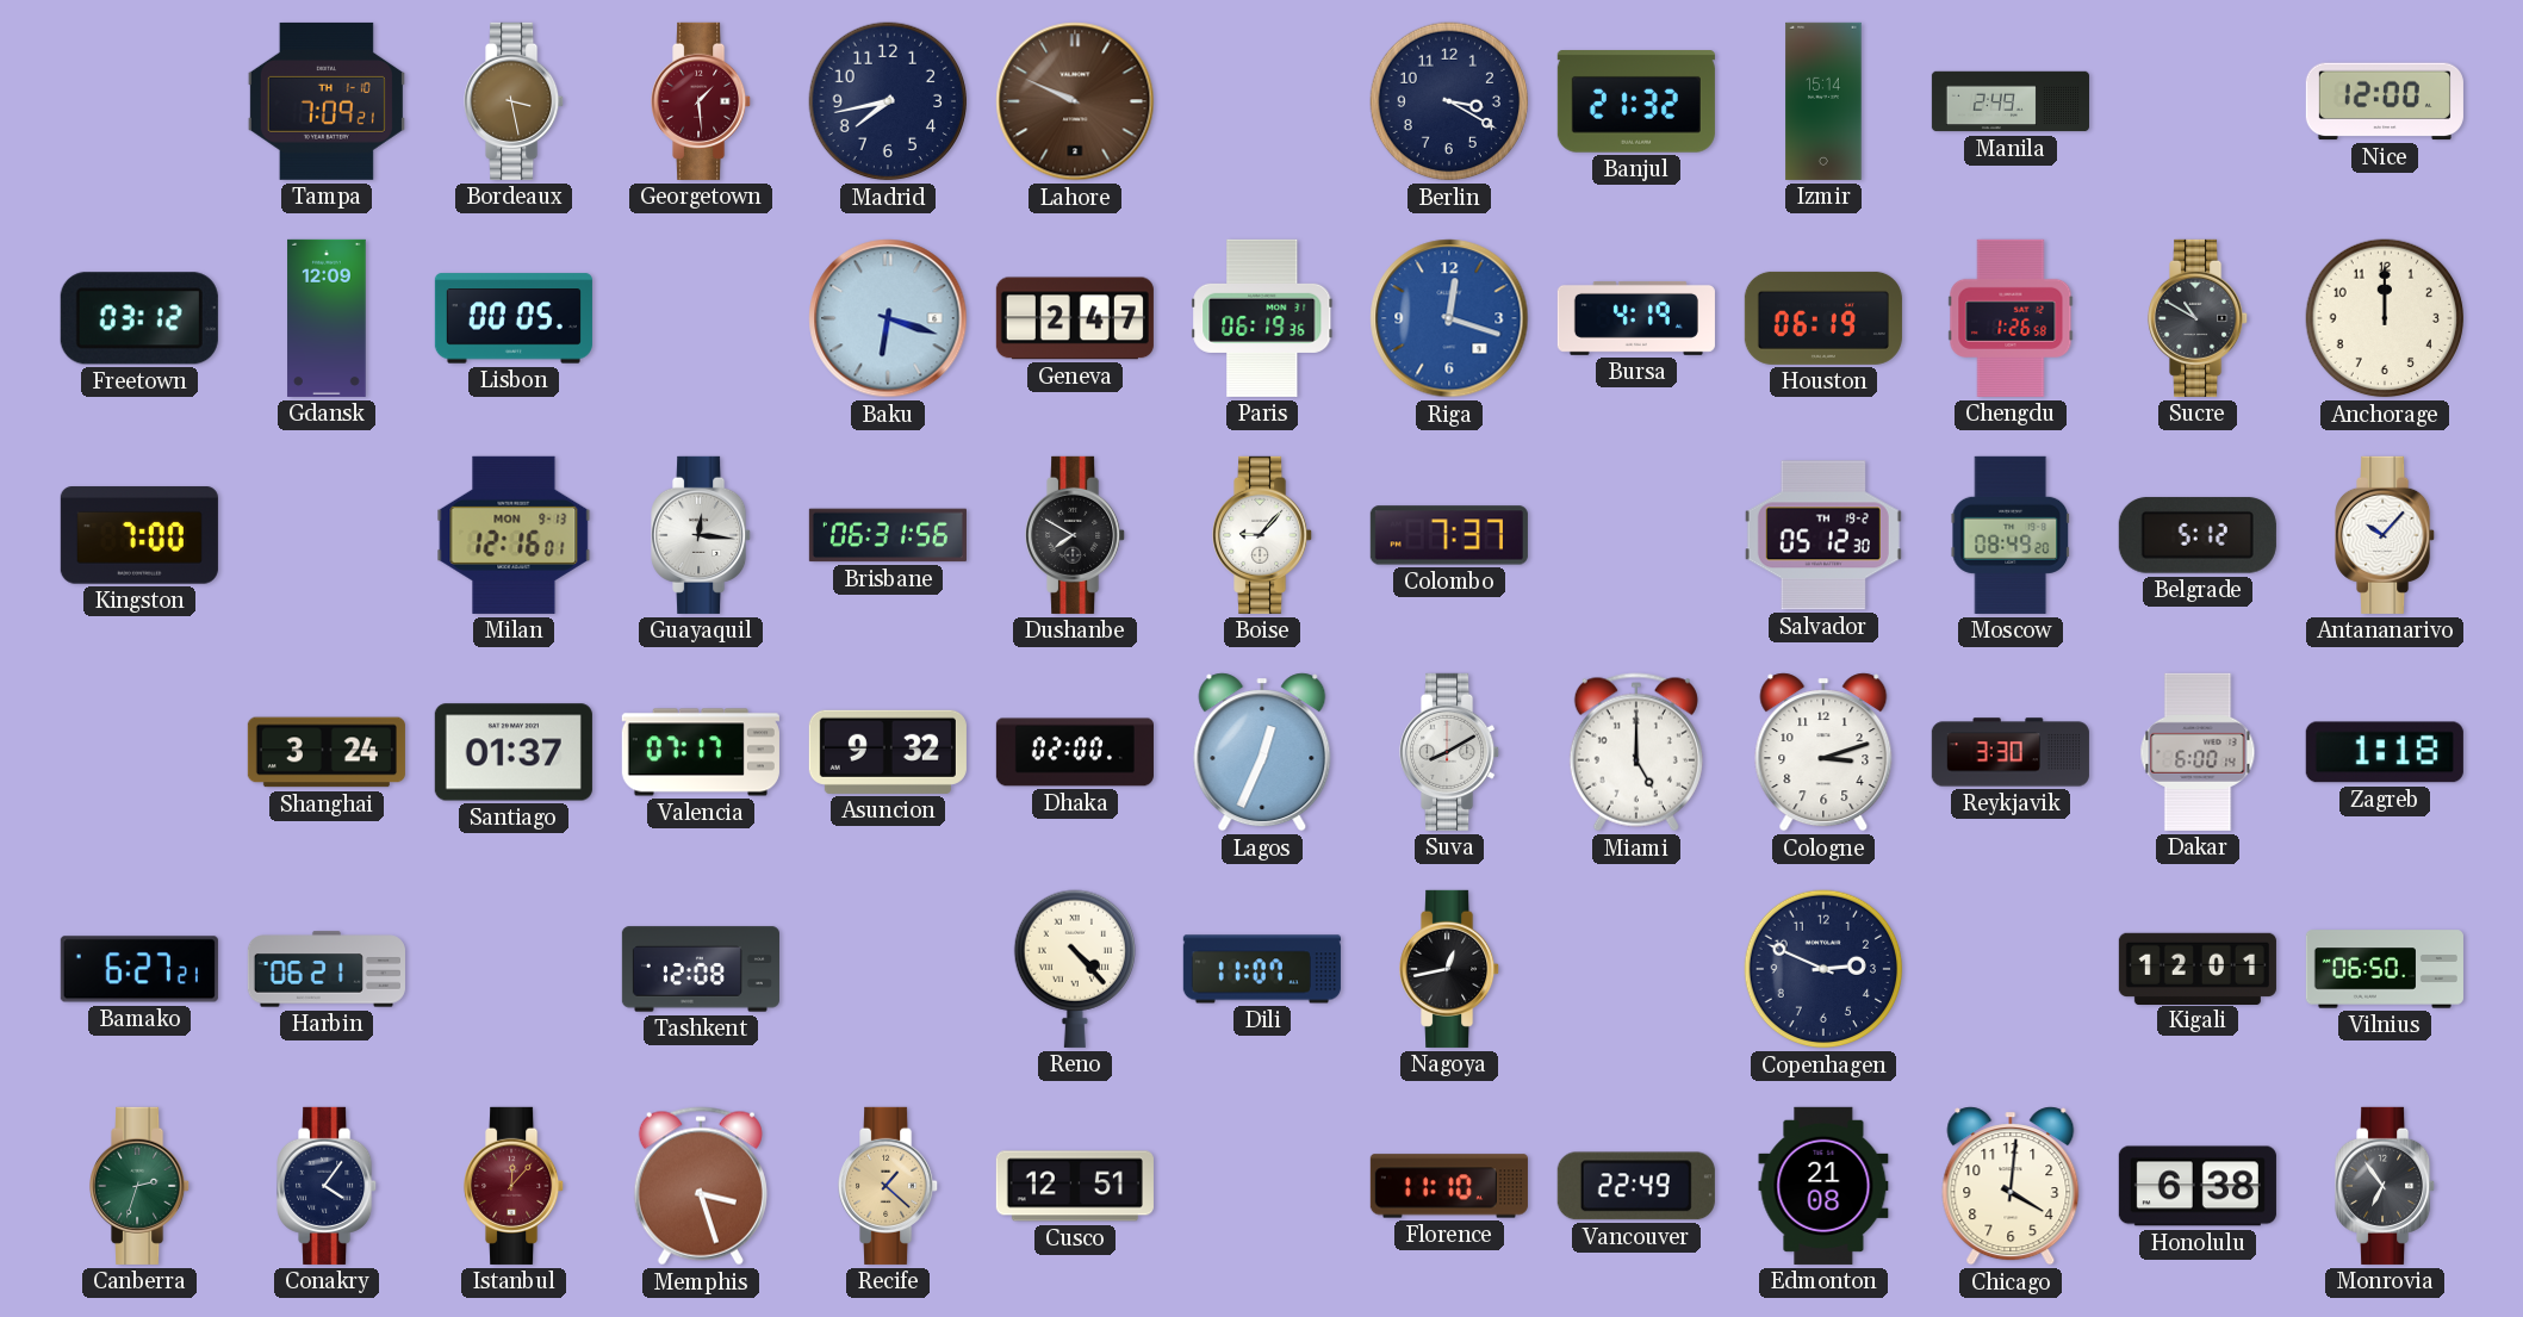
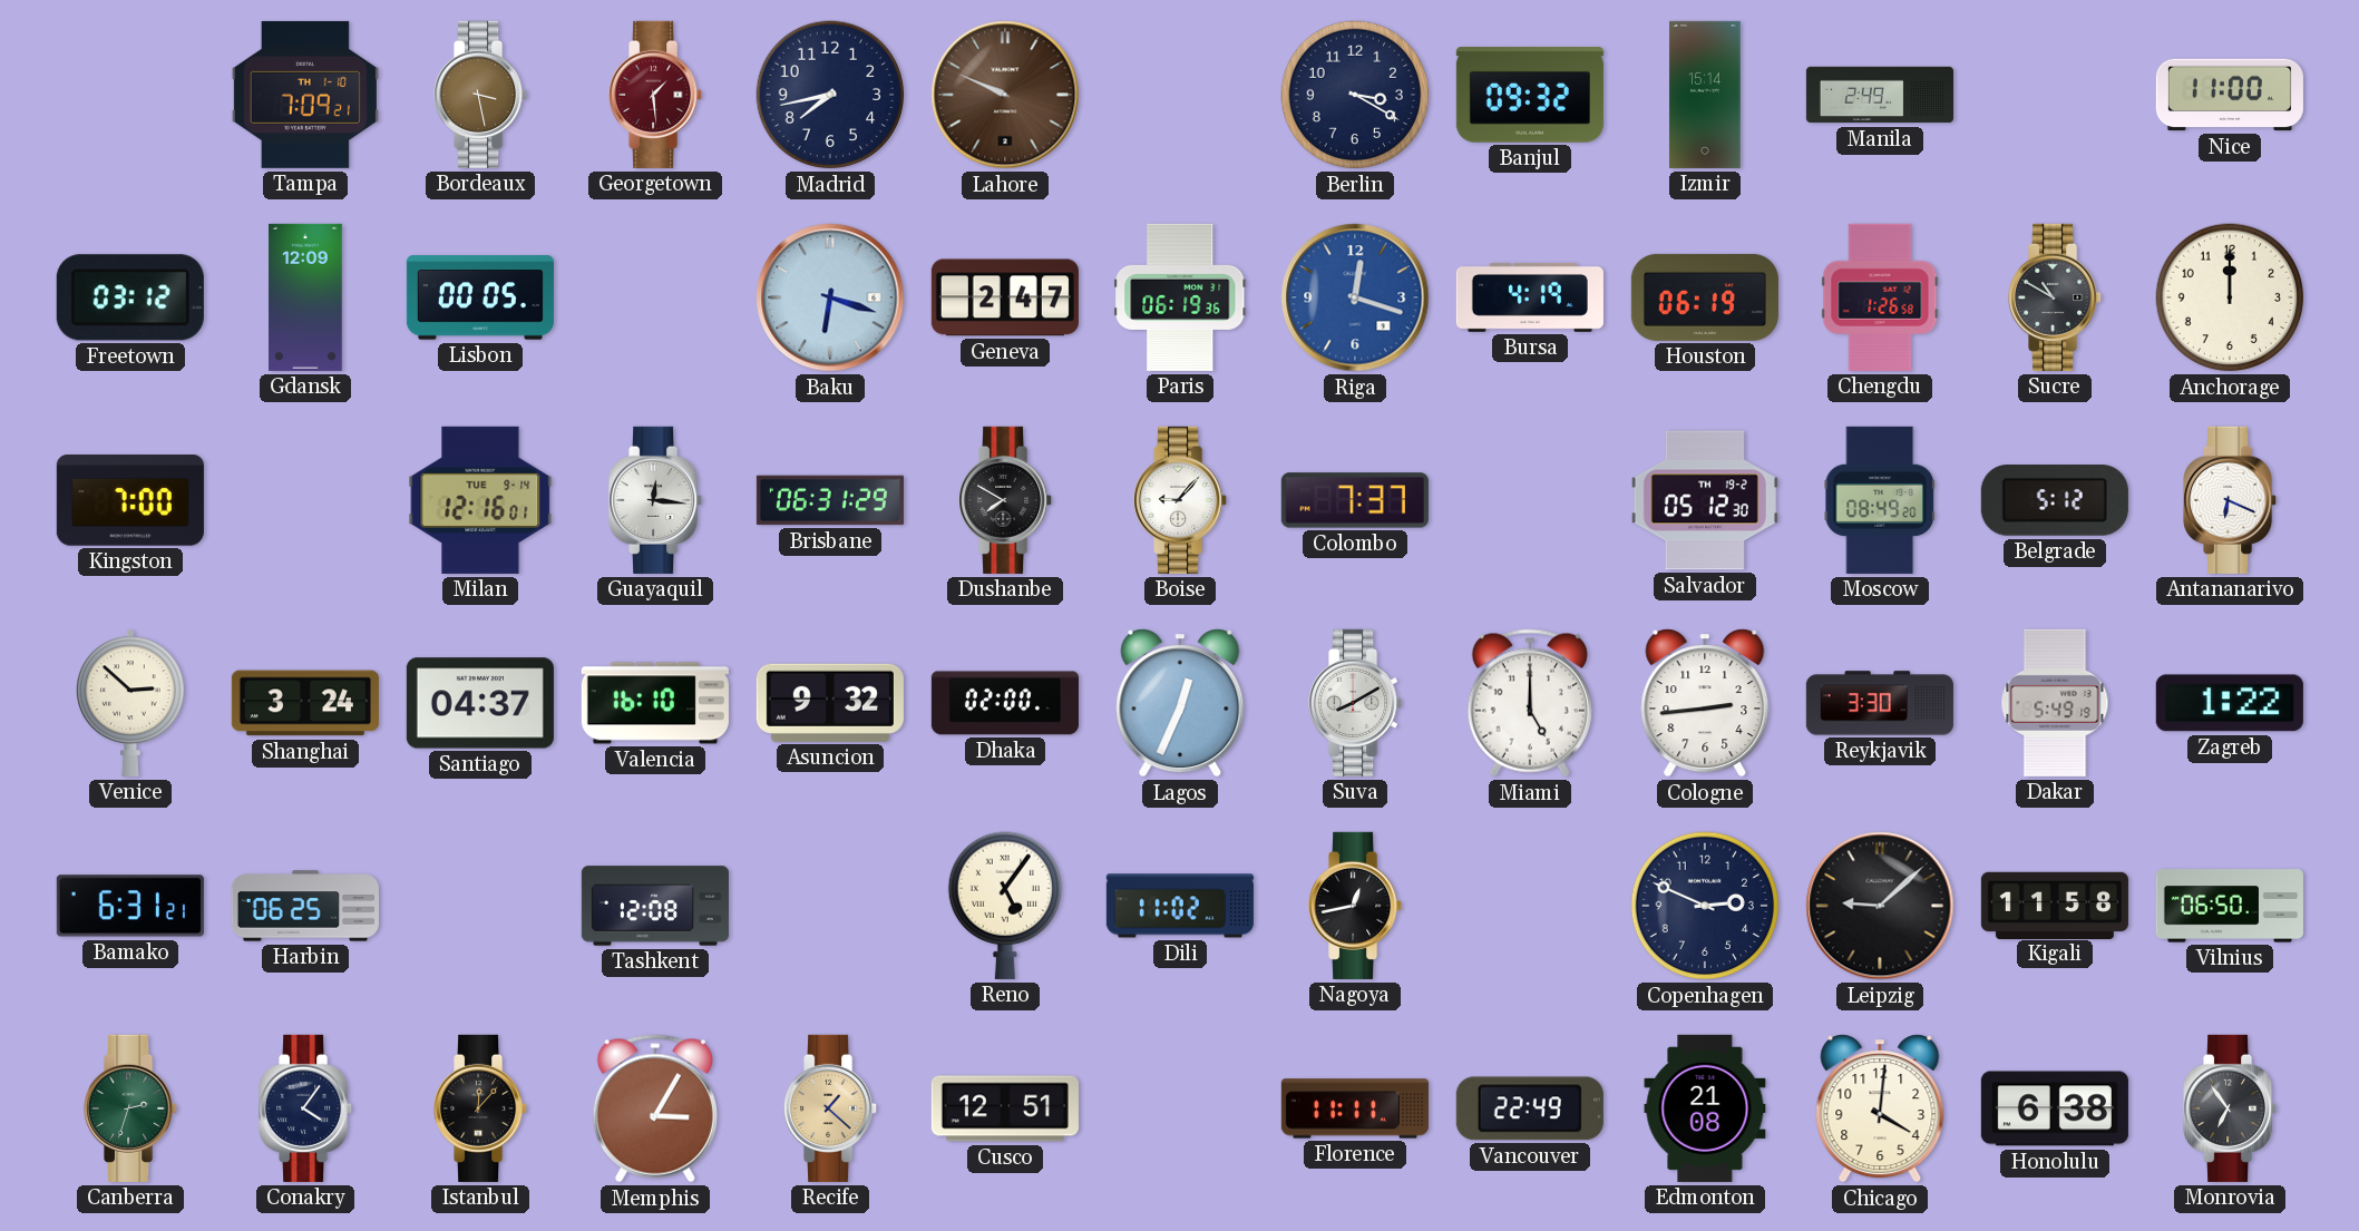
Banjul: 21:32 -> 09:32
Nice: 12:00 -> 11:00
Milan date: MON 9-13 -> TUE 9-14
Brisbane: 06:31:56 -> 06:31:29
Antananarivo: 10:07 -> 6:19
Venice: none -> 2:52
Santiago: 01:37 -> 04:37
Valencia: 07:17 -> 16:10
Cologne: 3:12 -> 2:44
Dakar: 6:00 -> 5:49
Zagreb: 1:18 -> 1:22
Bamako: 6:27 -> 6:31
Harbin: 06:21 -> 06:25
Reno: 4:23 -> 5:06
Dili: 11:07 -> 11:02
Leipzig: none -> 9:08
Kigali: 12:01 -> 11:58
Istanbul dial: burgundy -> black
Memphis: 3:27 -> 3:05
Florence: 11:10 -> 11:11
